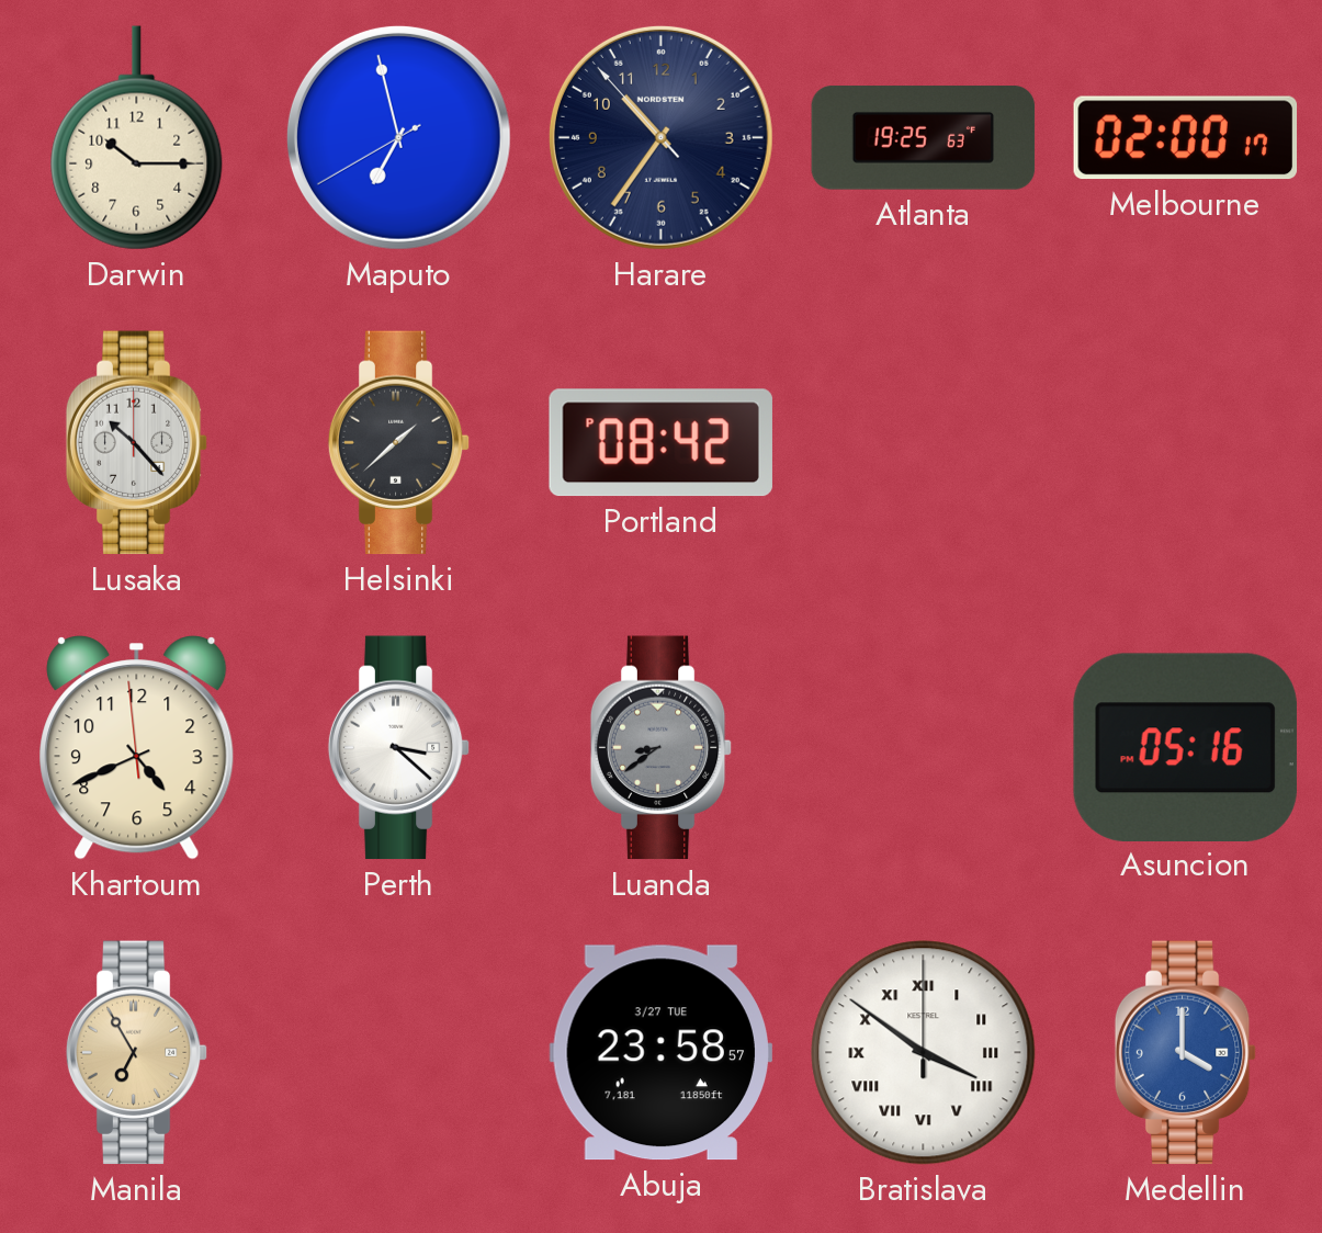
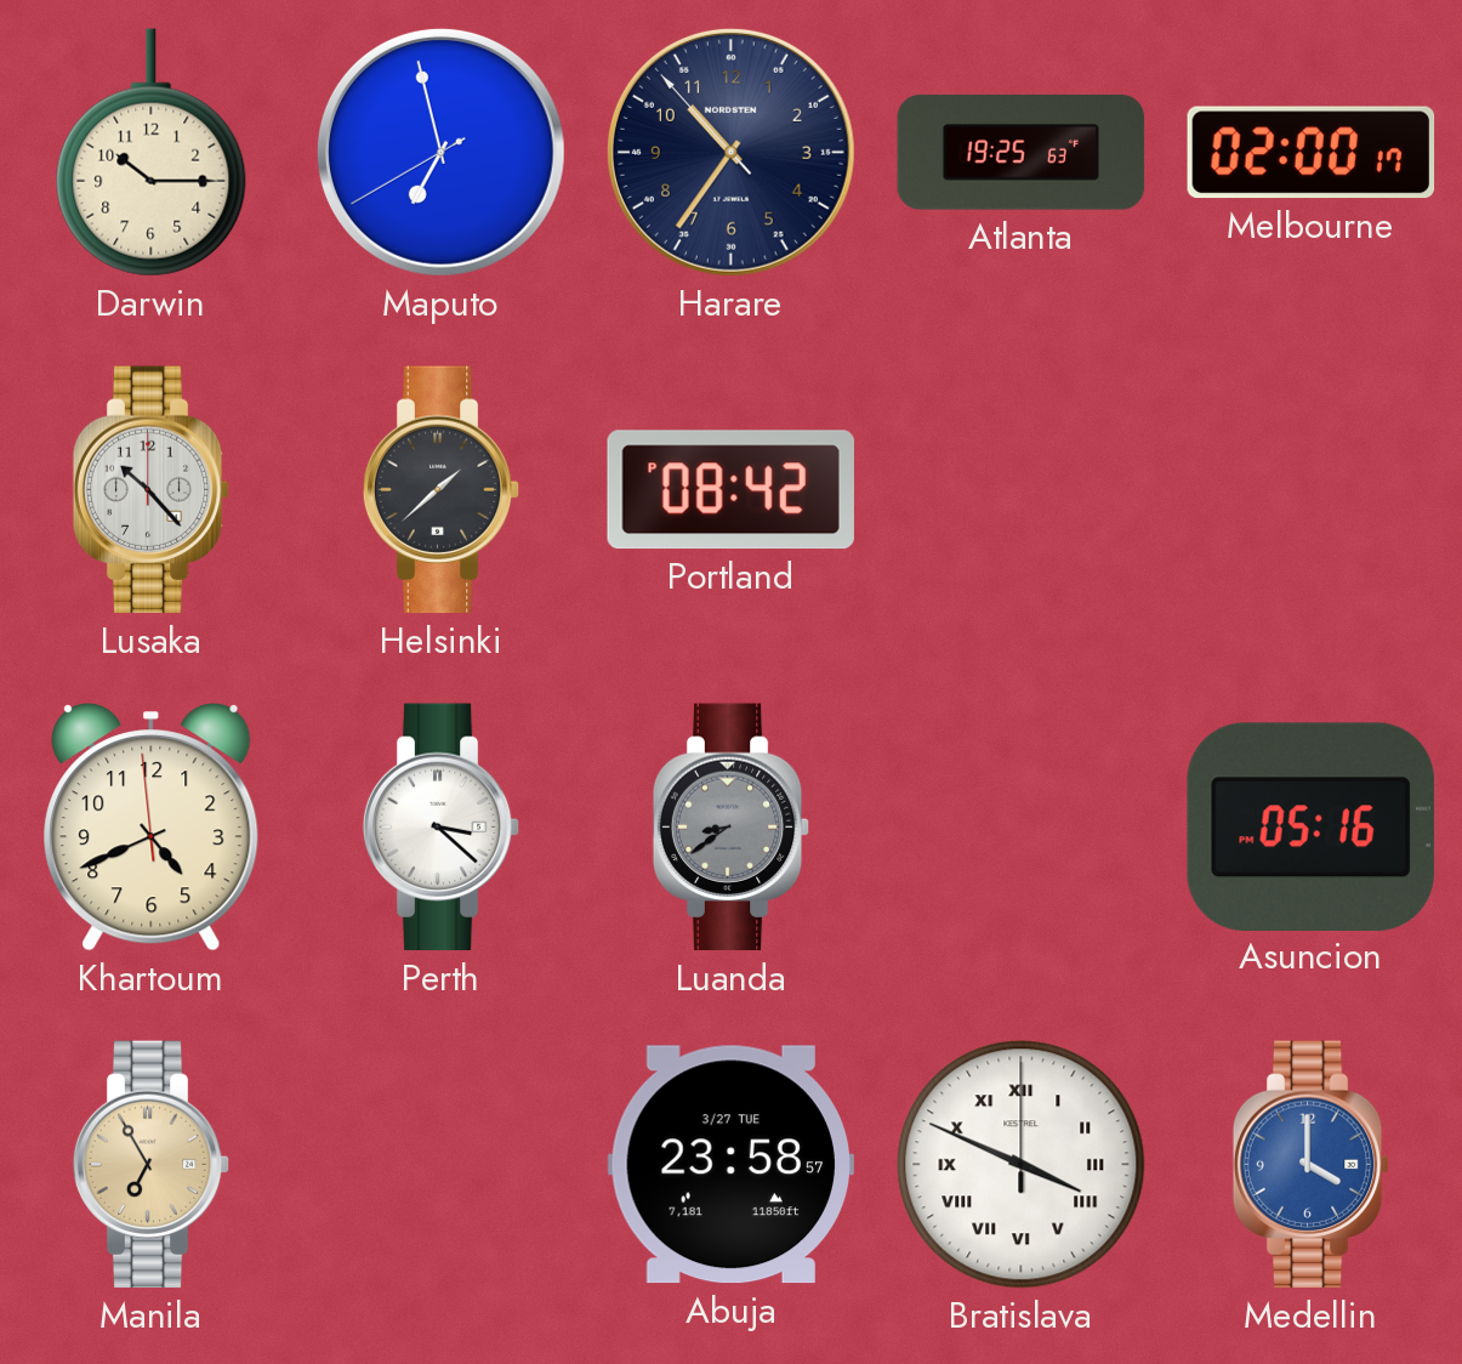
Bratislava: 3:51 -> 3:49
